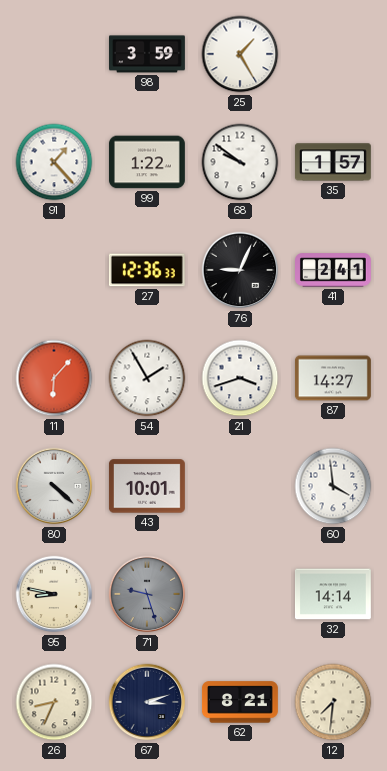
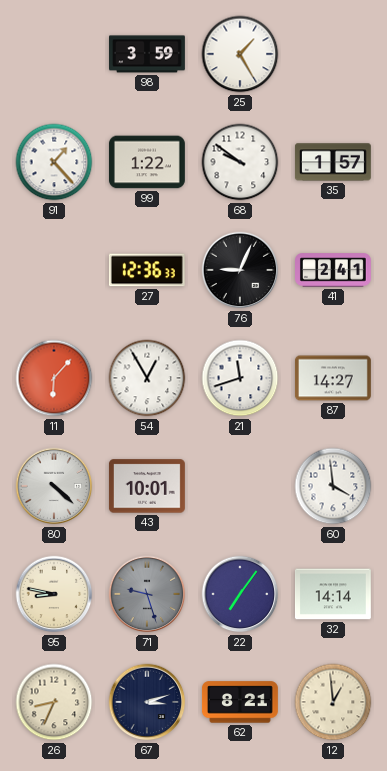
54: 1:55 -> 12:55
21: 3:42 -> 11:42
22: none -> 7:06
12: 7:31 -> 12:59
